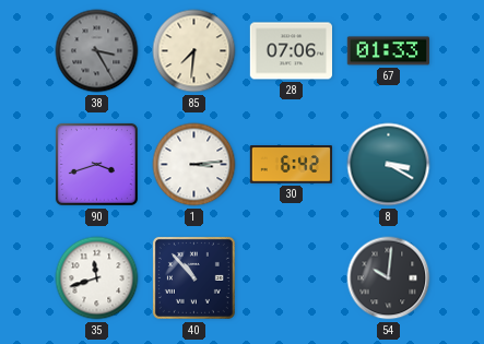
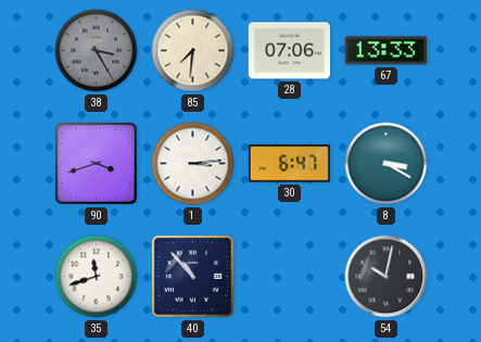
67: 01:33 -> 13:33
30: 6:42 -> 6:47
54: 10:01 -> 10:02
